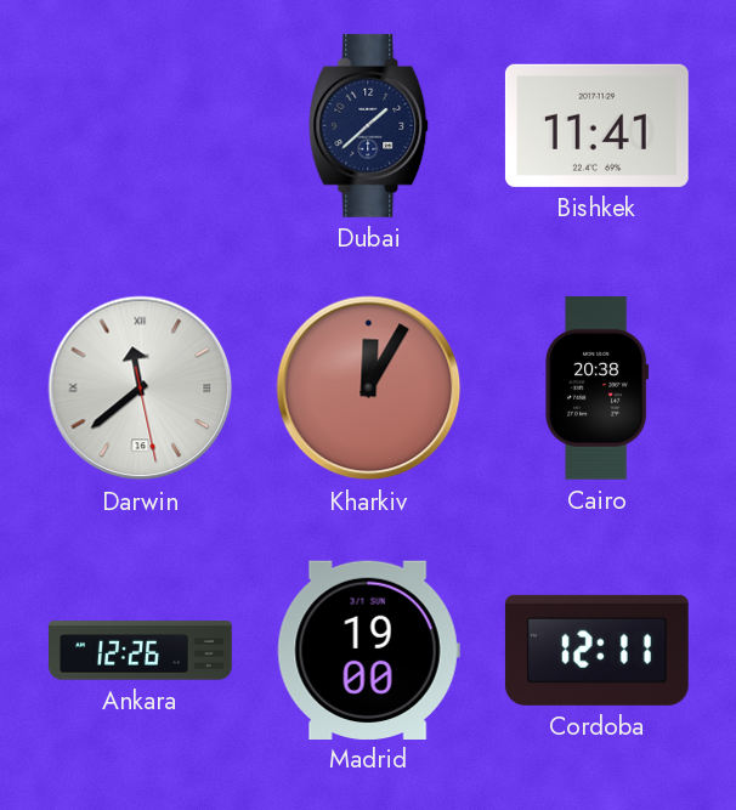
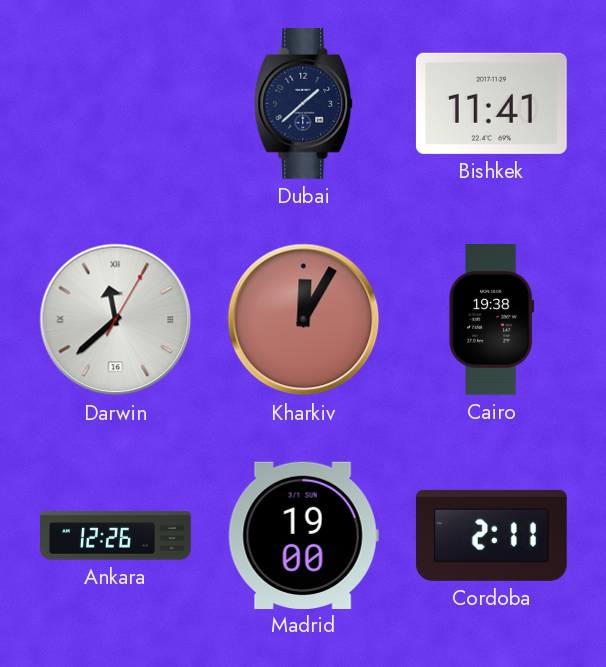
Darwin: 11:38:28 -> 11:38:05
Cairo: 20:38 -> 19:38
Cordoba: 12:11 -> 2:11
